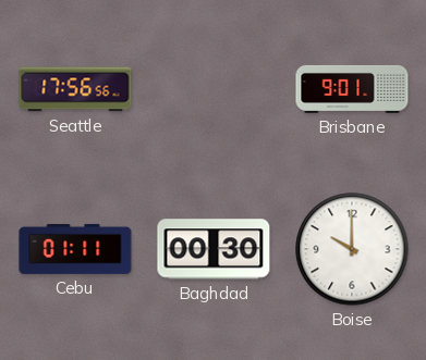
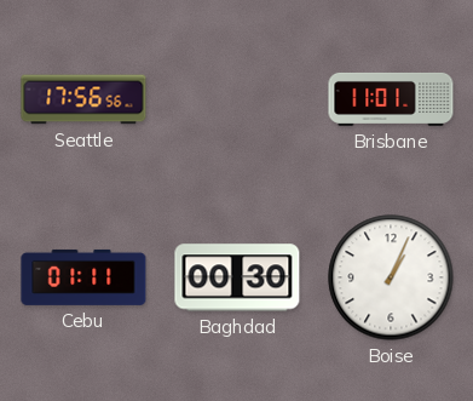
Brisbane: 9:01 -> 11:01
Boise: 10:00 -> 1:04
